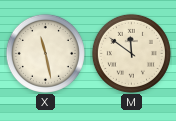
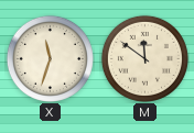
X: 11:28 -> 11:33
